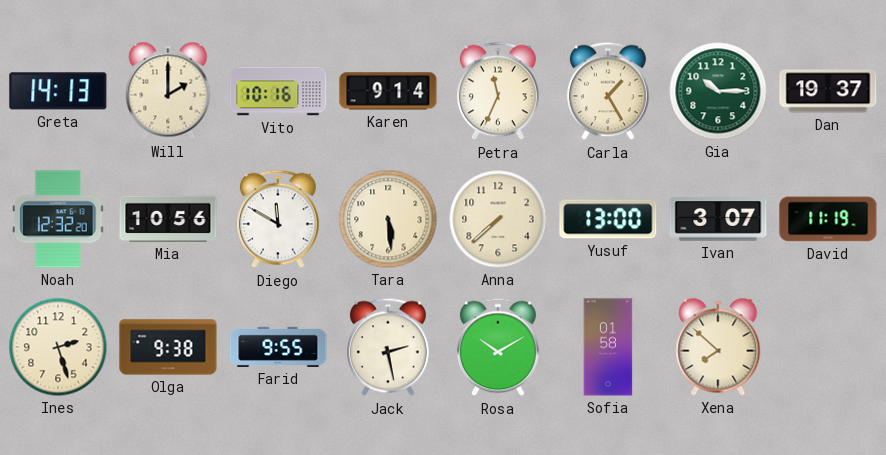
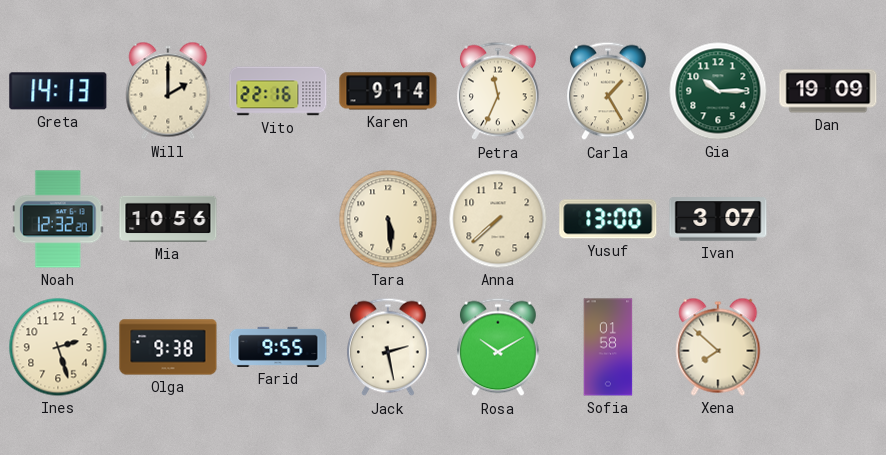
Vito: 10:16 -> 22:16
Dan: 19:37 -> 19:09
Diego: 11:50 -> none
David: 11:19 -> none
